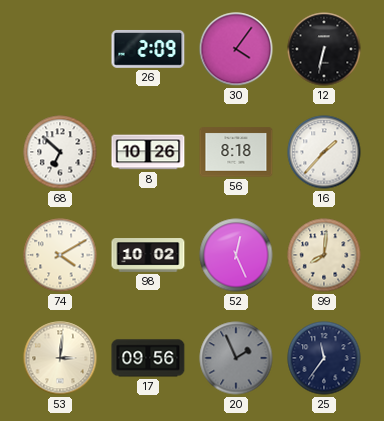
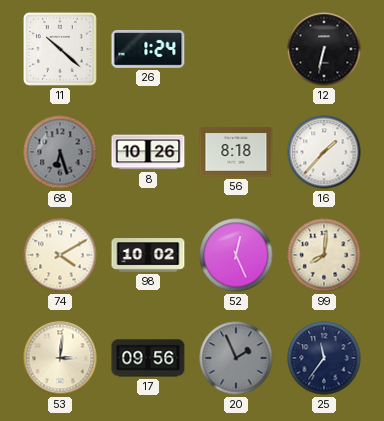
11: none -> 10:22
26: 2:09 -> 1:24
30: 4:06 -> none
68: 6:52 -> 6:27
68 dial: white -> grey
